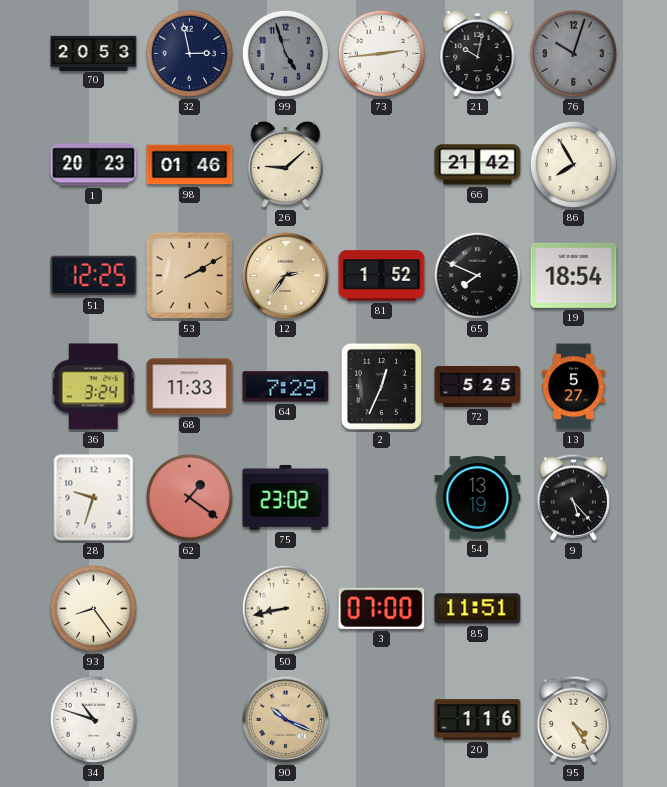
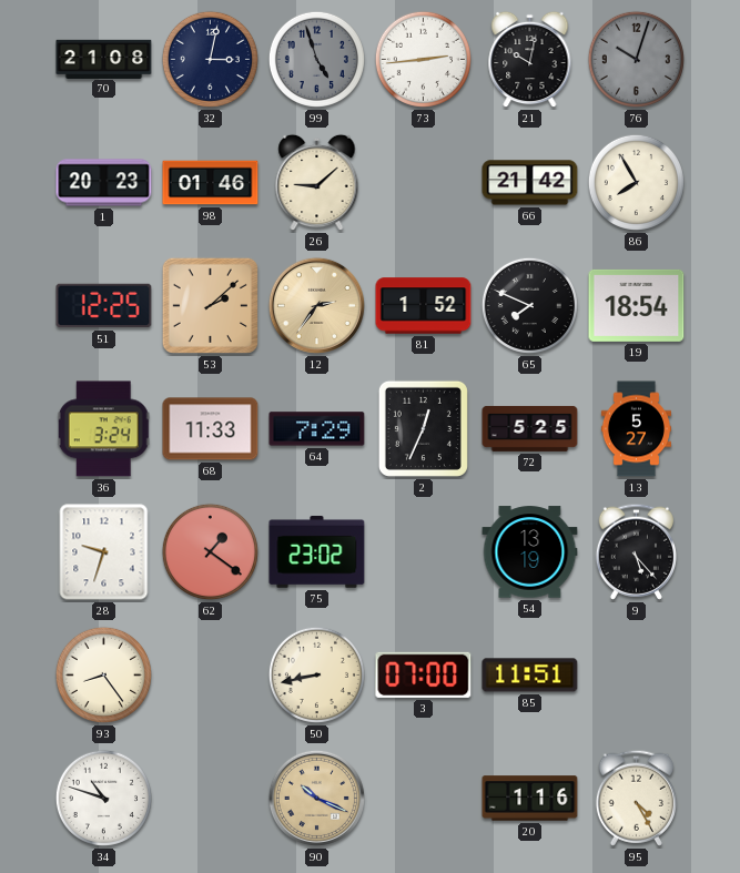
70: 20:53 -> 21:08
32: 2:58 -> 3:02
53: 2:10 -> 2:08
